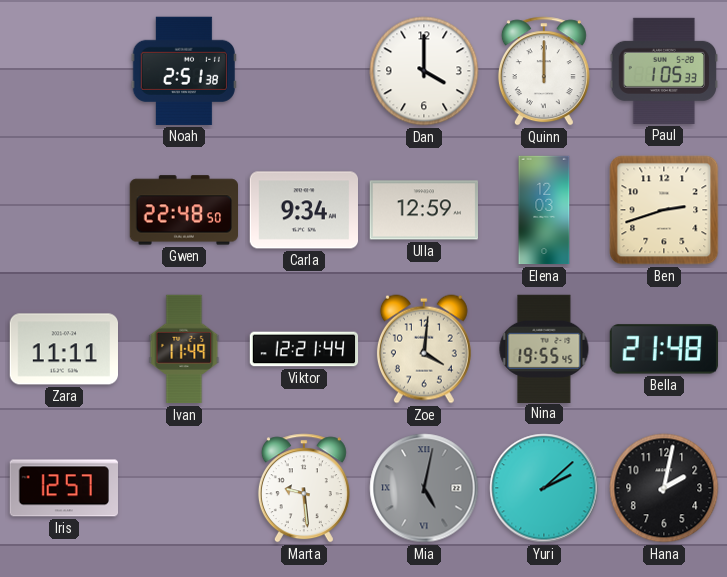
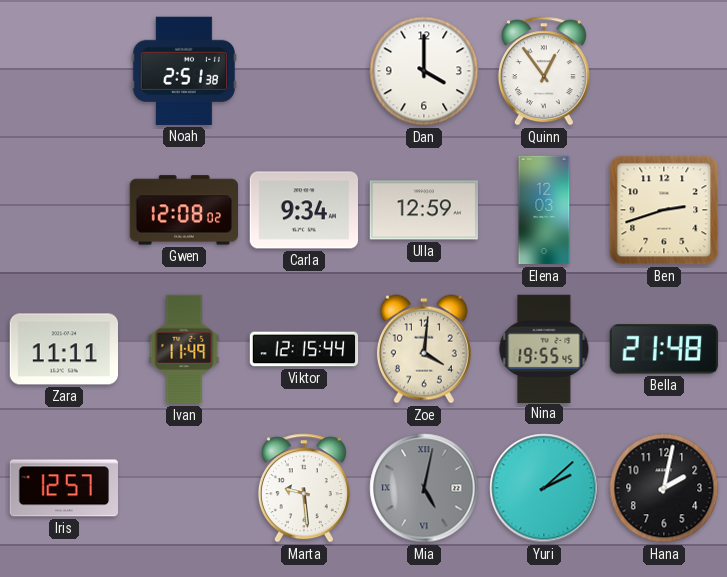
Quinn: 12:00 -> 12:54
Paul: 1:05 -> none
Gwen: 22:48 -> 12:08
Viktor: 12:21 -> 12:15
